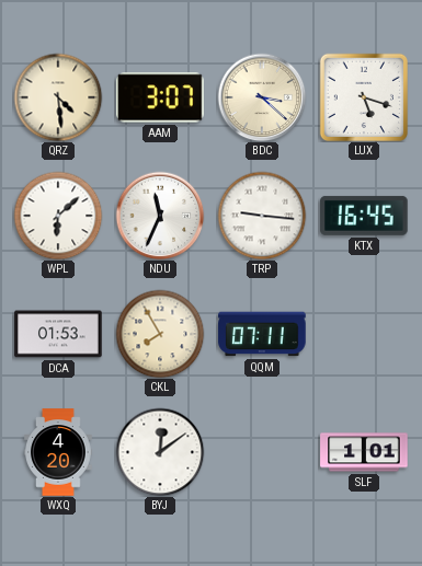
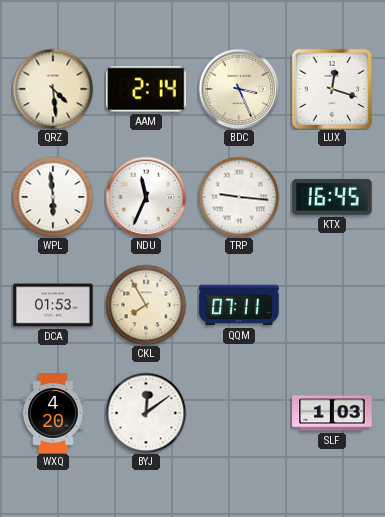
AAM: 3:07 -> 2:14
BDC: 3:22 -> 3:26
LUX: 5:18 -> 12:18
WPL: 6:08 -> 5:59
SLF: 1:01 -> 1:03
